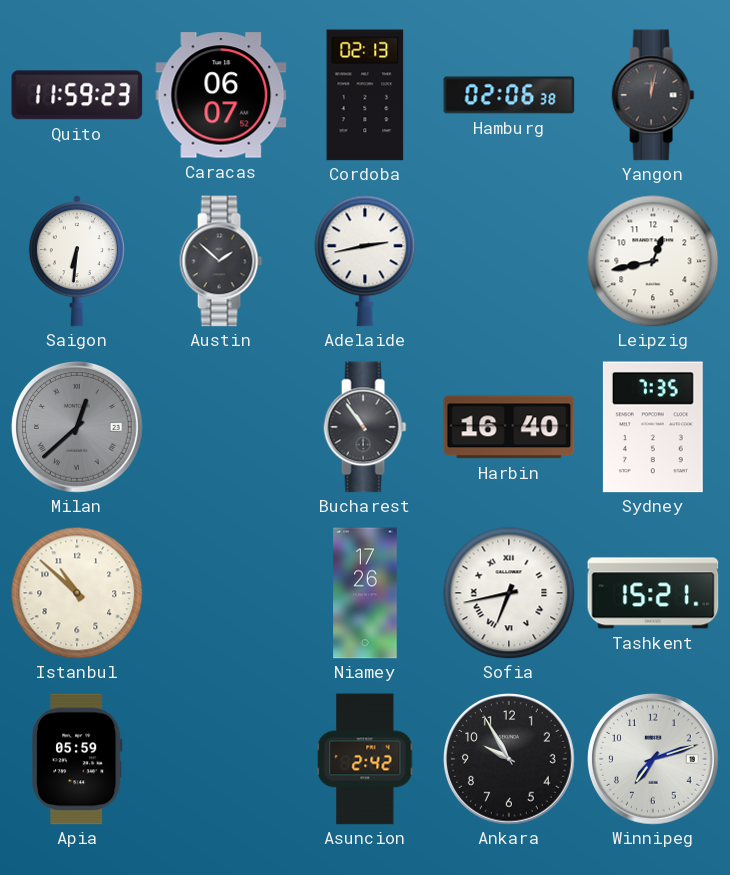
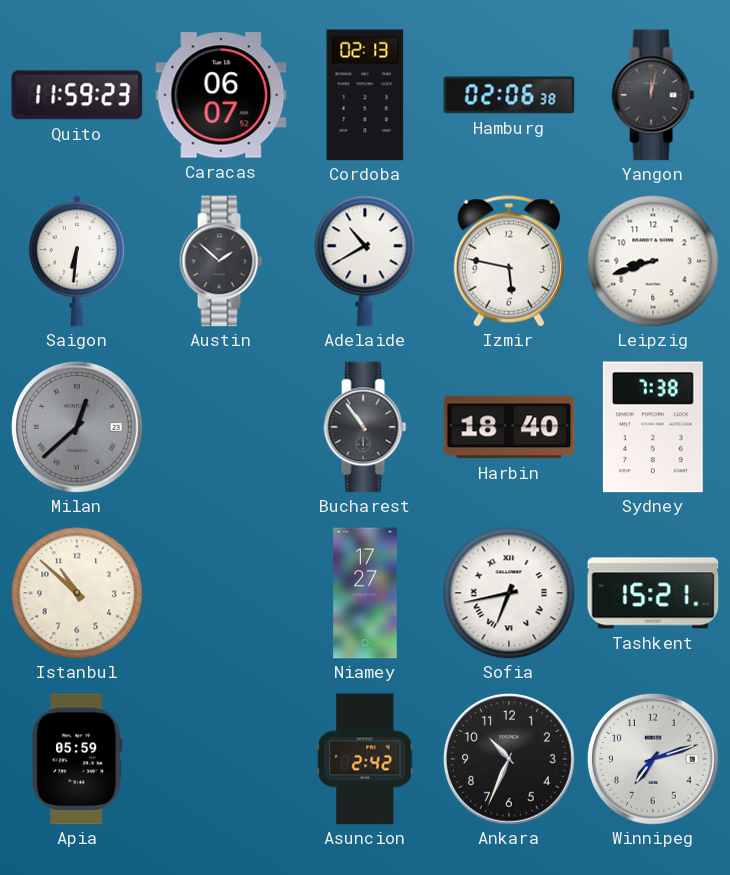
Adelaide: 2:43 -> 10:40
Izmir: none -> 5:47
Leipzig: 12:43 -> 8:42
Harbin: 16:40 -> 18:40
Sydney: 7:35 -> 7:38
Niamey: 17:26 -> 17:27
Ankara: 9:55 -> 10:34
